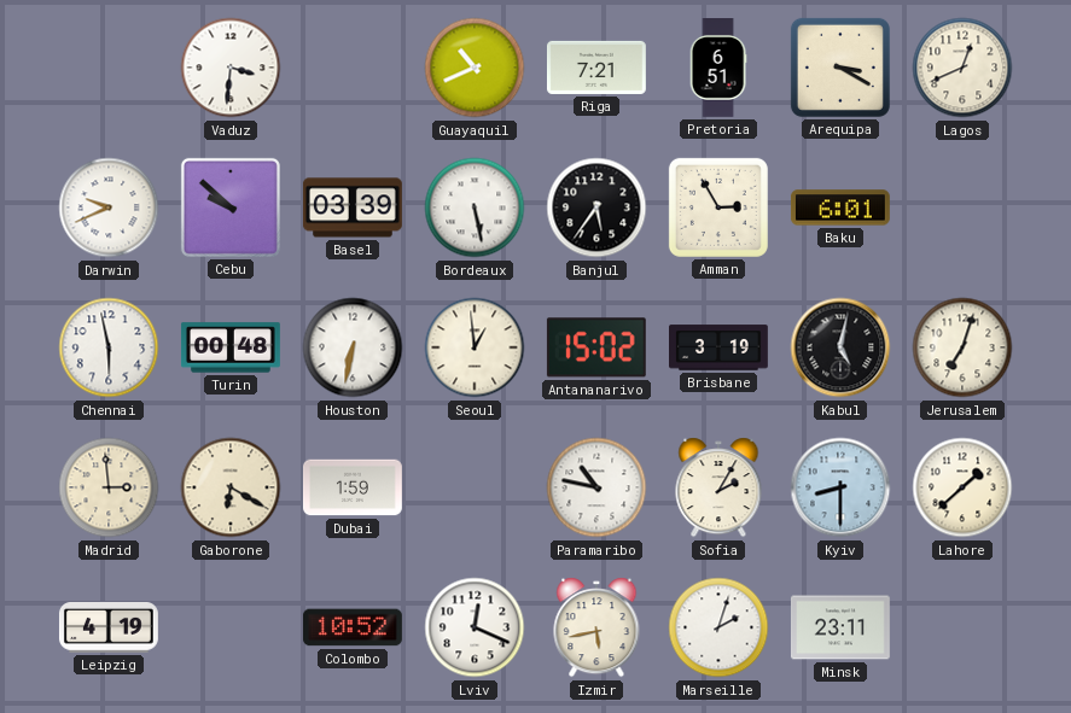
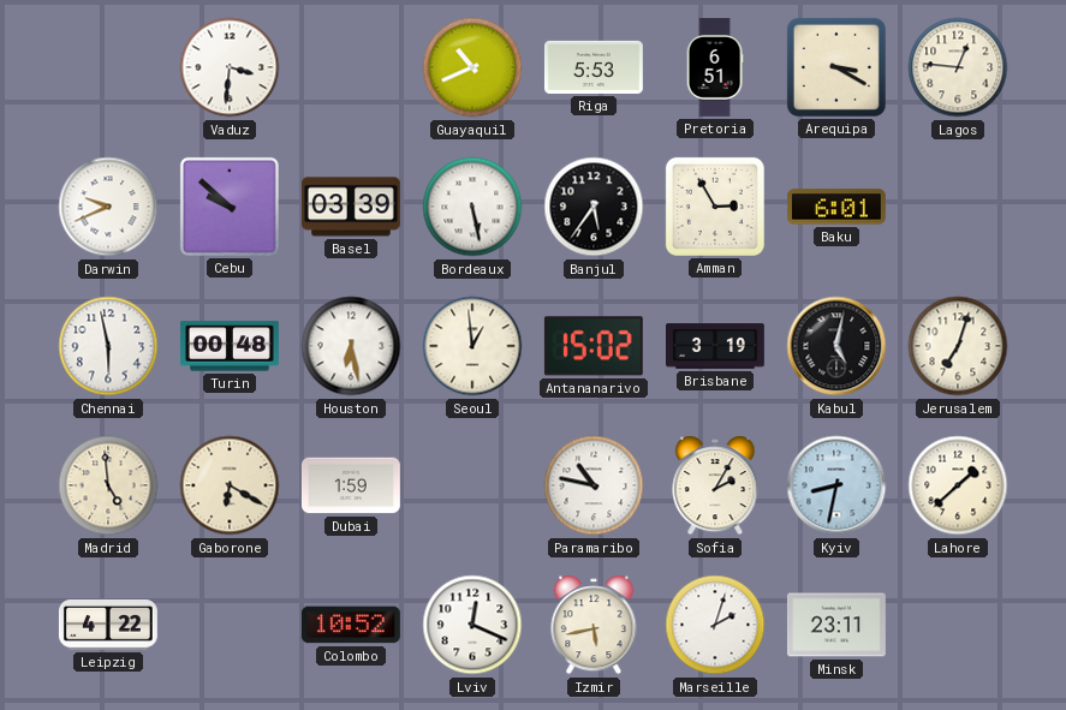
Riga: 7:21 -> 5:53
Lagos: 12:41 -> 12:46
Houston: 6:32 -> 6:28
Madrid: 2:59 -> 4:59
Kyiv: 8:30 -> 8:32
Leipzig: 4:19 -> 4:22
